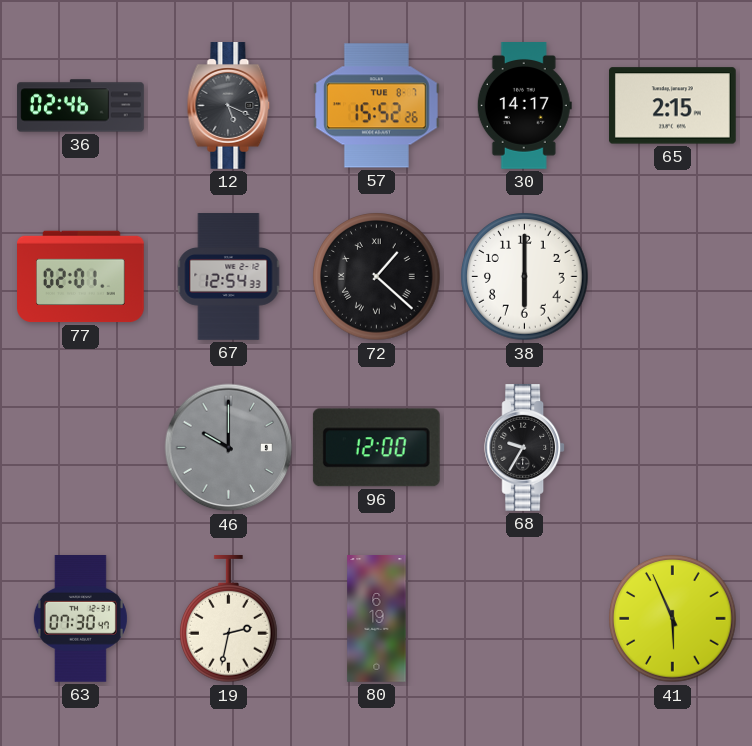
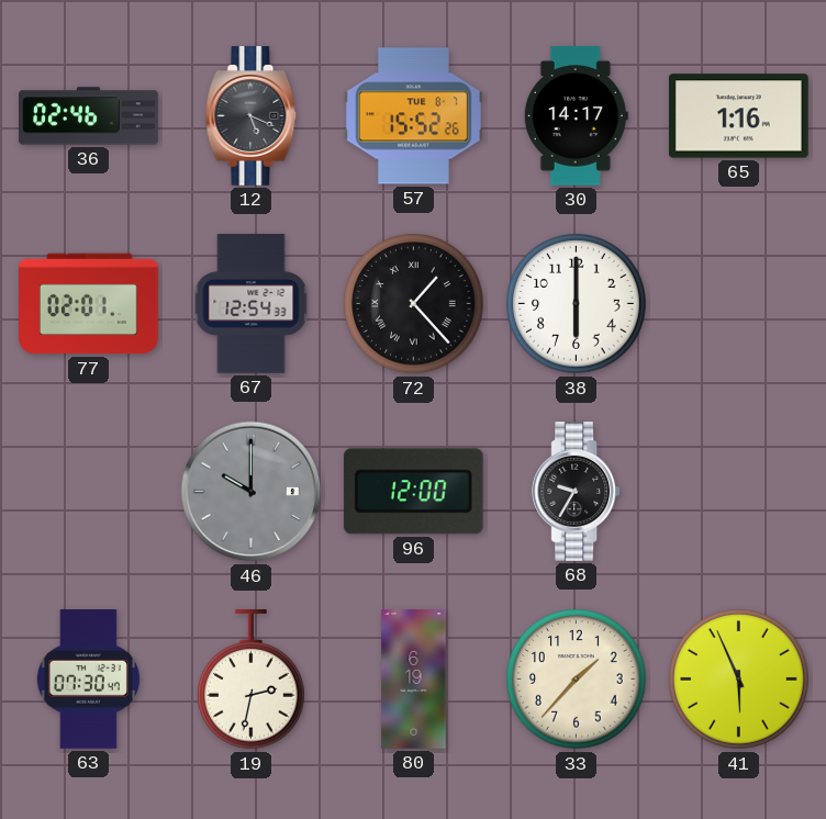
65: 2:15 -> 1:16
72: 1:22 -> 1:23
33: none -> 1:37
